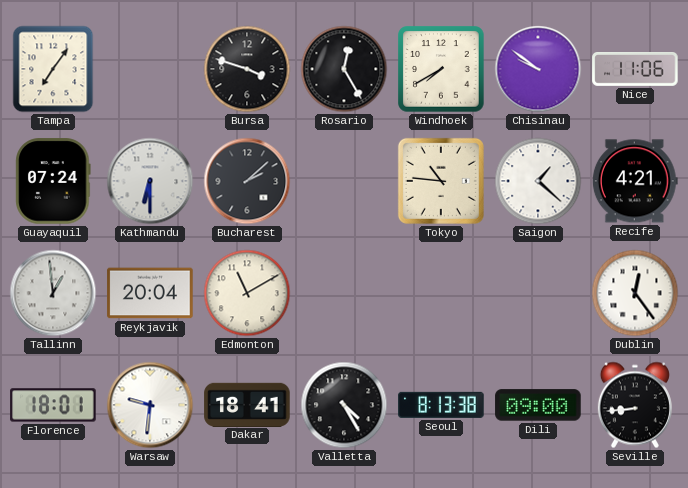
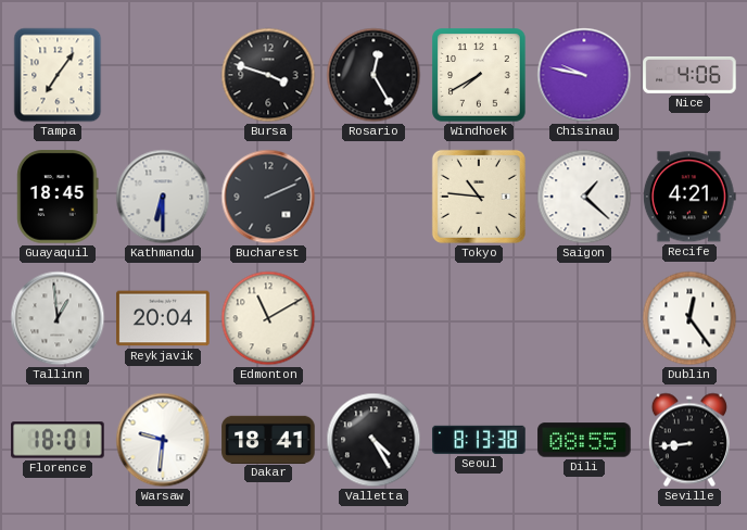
Chisinau: 9:51 -> 9:47
Nice: 11:06 -> 4:06
Guayaquil: 07:24 -> 18:45
Bucharest: 2:08 -> 2:11
Dili: 09:00 -> 08:55
